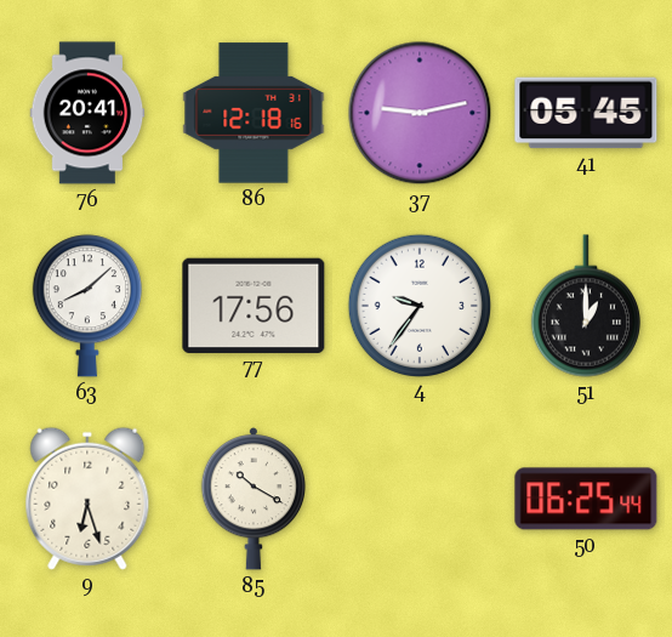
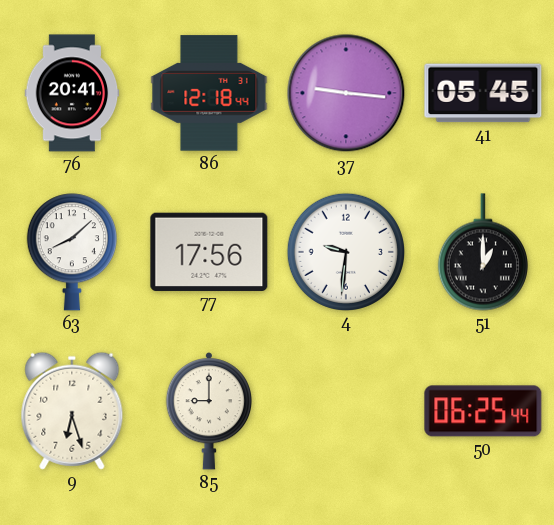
86: 12:18:16 -> 12:18:44
37: 9:13 -> 9:16
4: 9:36 -> 9:31
85: 10:20 -> 9:00
